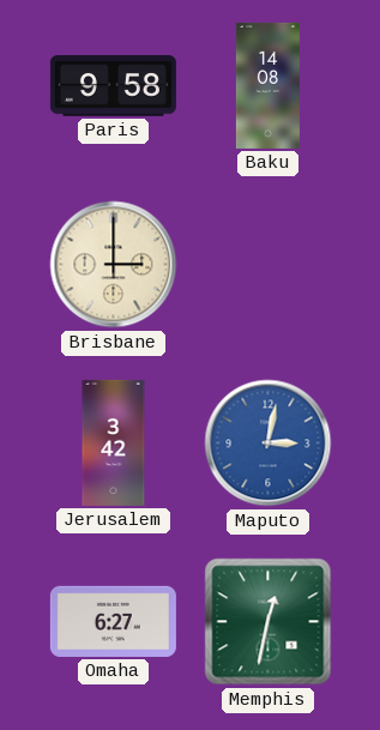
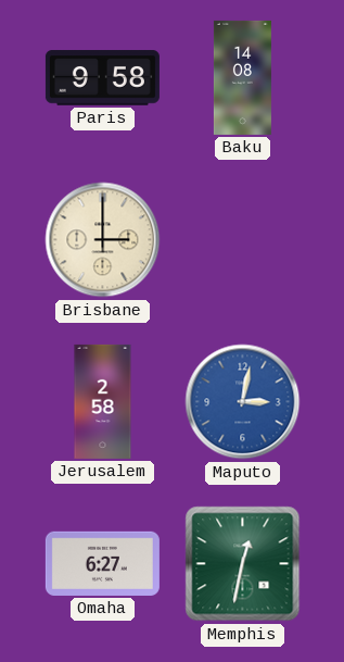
Jerusalem: 3:42 -> 2:58
